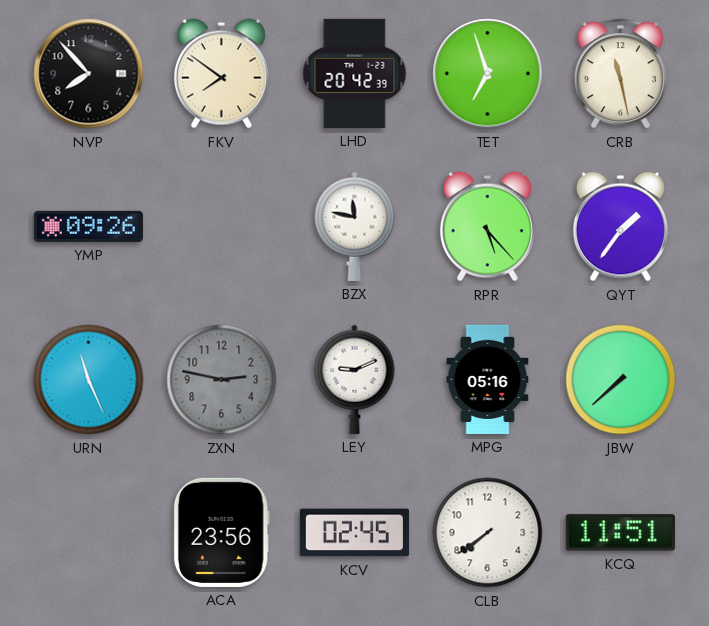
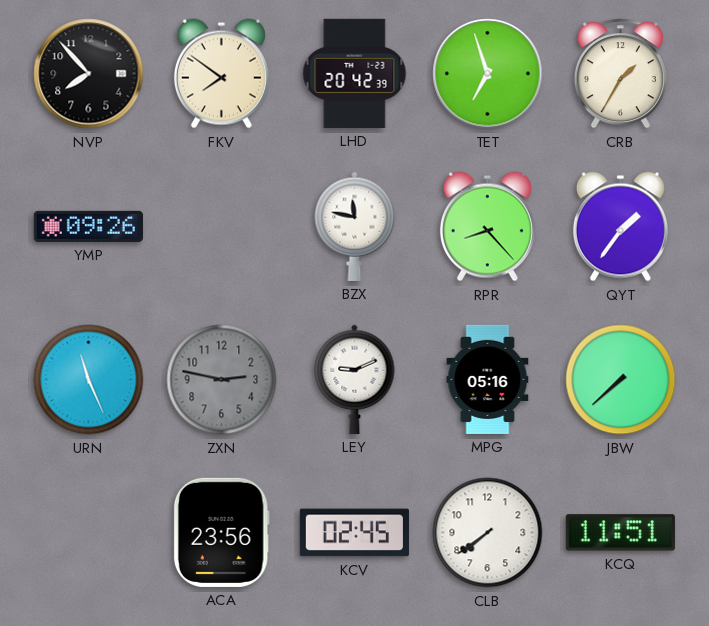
CRB: 11:28 -> 1:35
RPR: 5:23 -> 8:23
